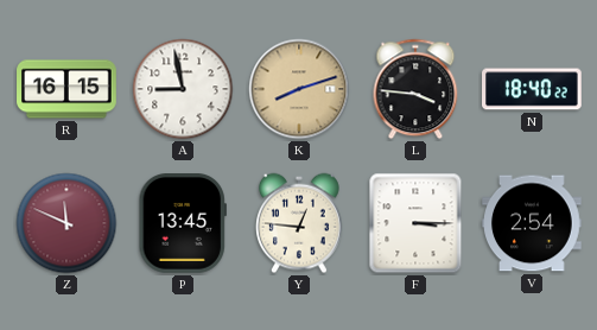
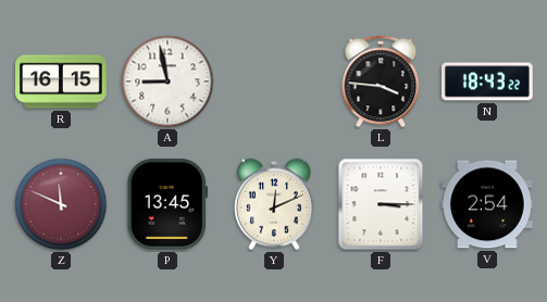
K: 8:12 -> none
N: 18:40 -> 18:43
Y: 12:46 -> 12:11
